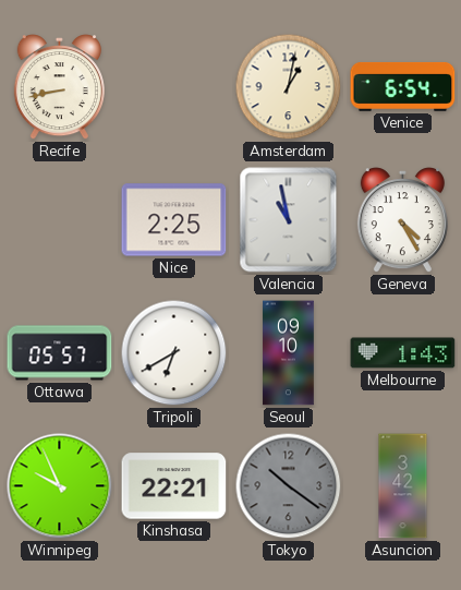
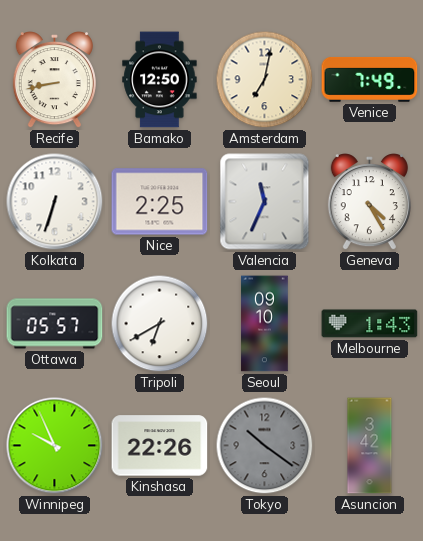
Bamako: none -> 12:50
Amsterdam: 1:02 -> 7:02
Venice: 6:54 -> 7:49
Kolkata: none -> 6:33
Valencia: 10:58 -> 11:34
Kinshasa: 22:21 -> 22:26
